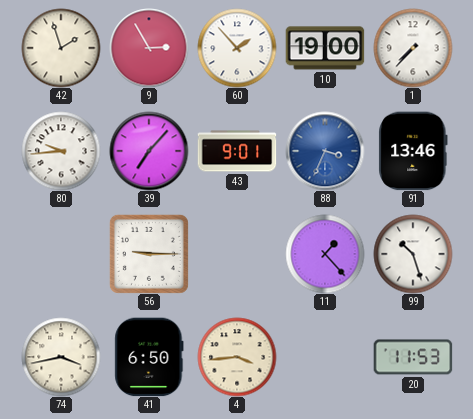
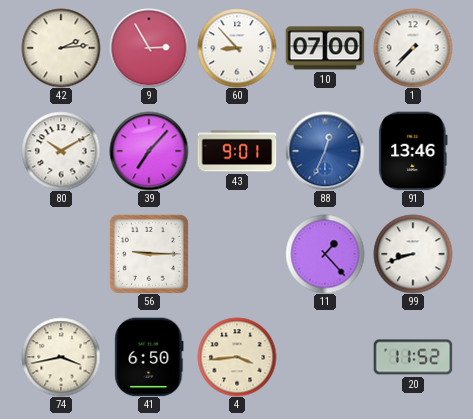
42: 1:57 -> 2:14
60: 1:53 -> 8:53
10: 19:00 -> 07:00
80: 9:44 -> 10:10
88: 3:34 -> 12:34
99: 10:27 -> 8:42
20: 11:53 -> 11:52
